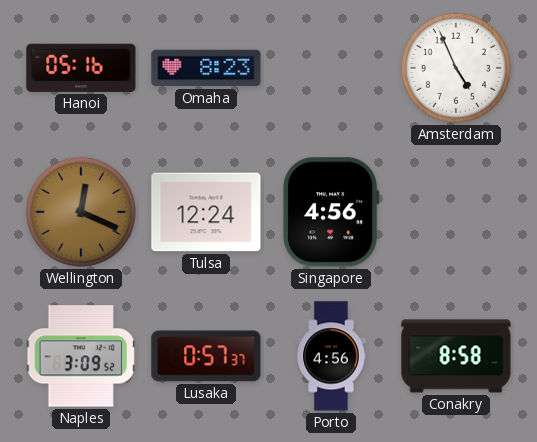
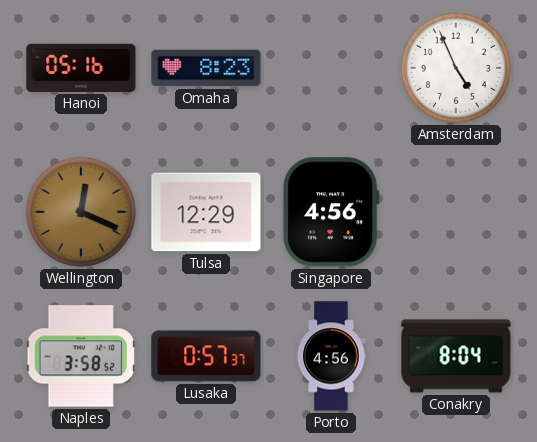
Tulsa: 12:24 -> 12:29
Naples: 3:09 -> 3:58
Conakry: 8:58 -> 8:04
